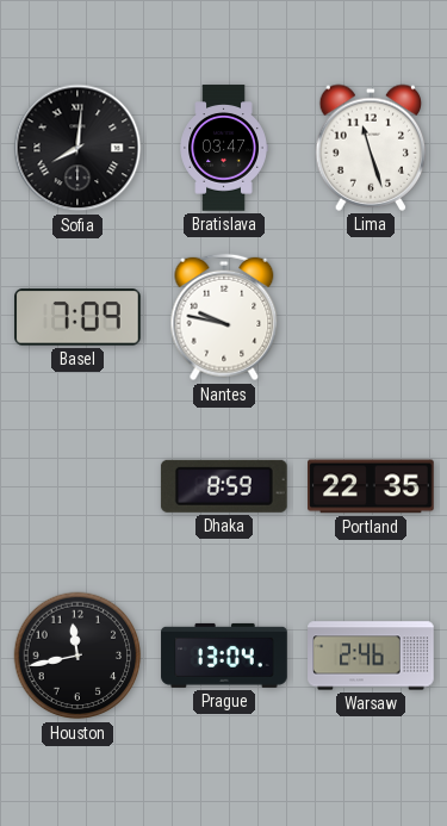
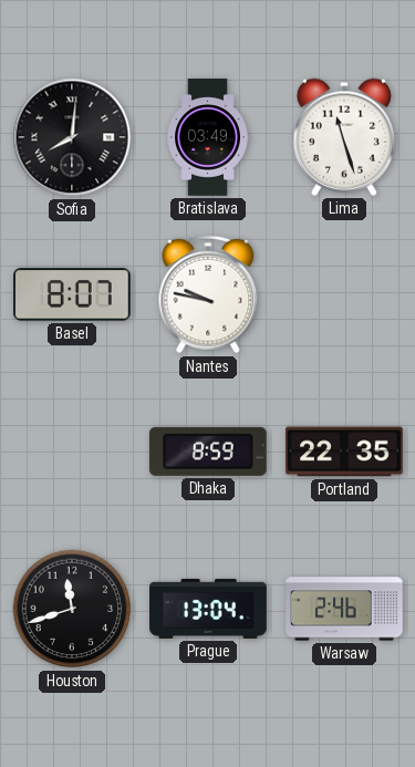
Bratislava: 03:47 -> 03:49
Basel: 7:09 -> 8:07
Houston: 11:43 -> 11:42
